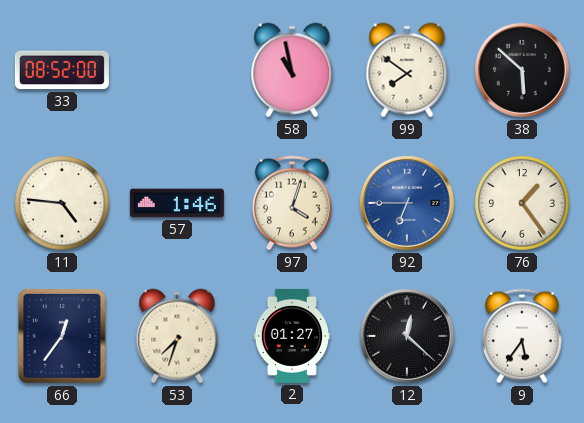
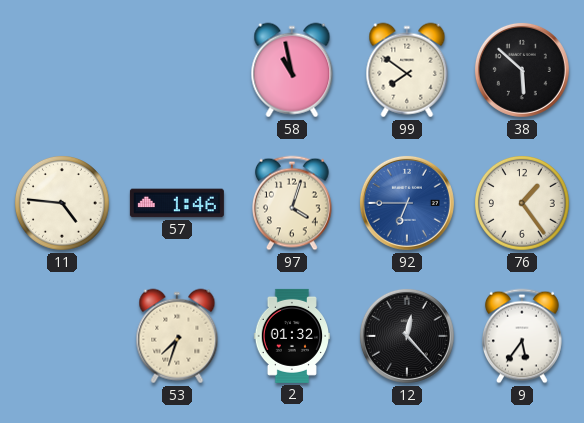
33: 08:52 -> none
66: 12:36 -> none
2: 01:27 -> 01:32
12: 12:22 -> 12:23
